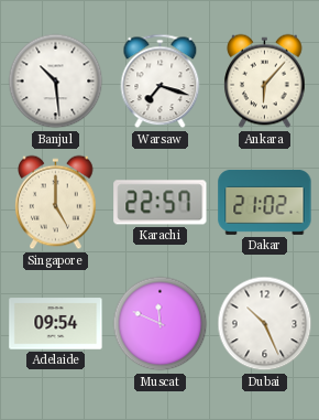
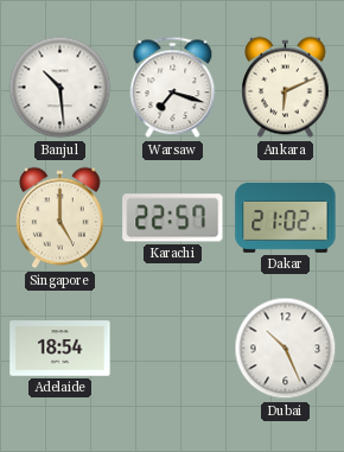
Ankara: 6:07 -> 6:11
Adelaide: 09:54 -> 18:54
Muscat: 11:49 -> none
